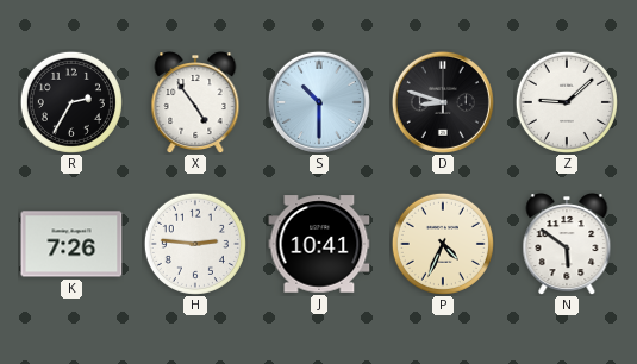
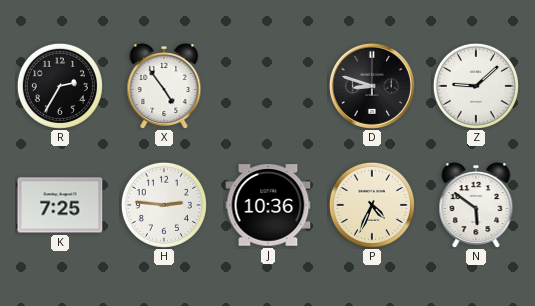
S: 10:30 -> none
K: 7:26 -> 7:25
J: 10:41 -> 10:36
